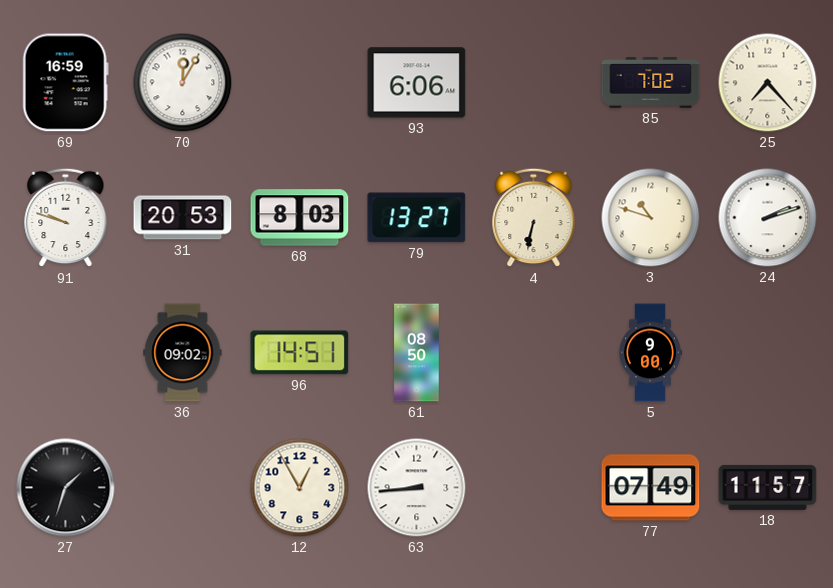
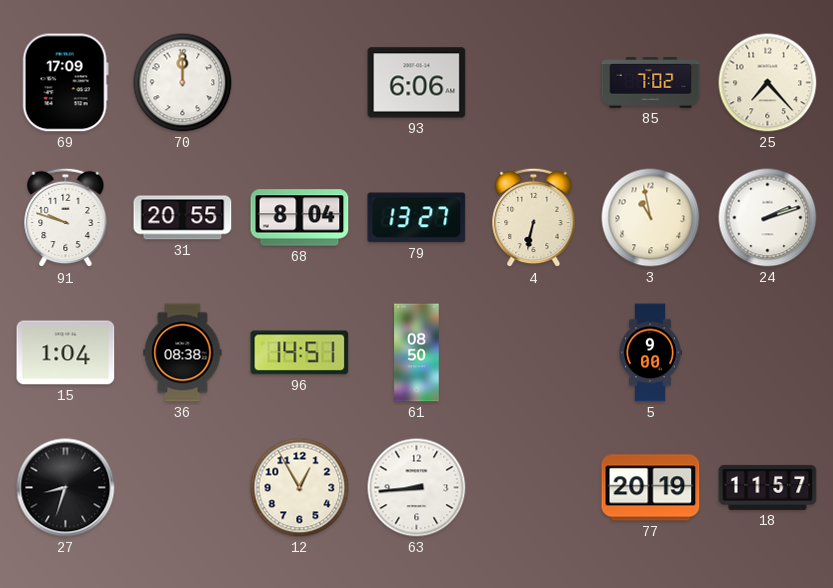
69: 16:59 -> 17:09
70: 12:05 -> 12:00
31: 20:53 -> 20:55
68: 8:03 -> 8:04
3: 10:48 -> 10:58
15: none -> 1:04
36: 09:02 -> 08:38
27: 1:33 -> 8:33
77: 07:49 -> 20:19
